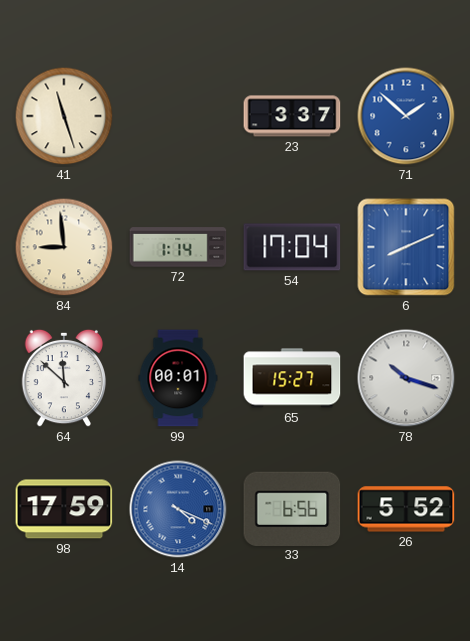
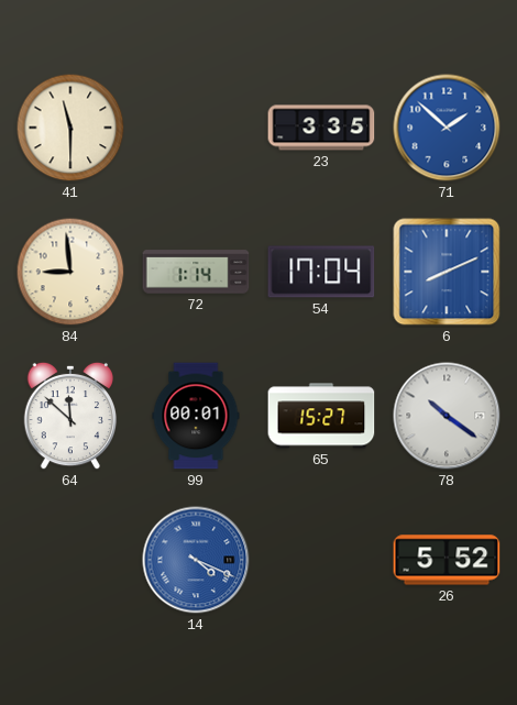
41: 11:27 -> 11:30
23: 3:37 -> 3:35
78: 10:18 -> 10:21
98: 17:59 -> none
33: 6:56 -> none
